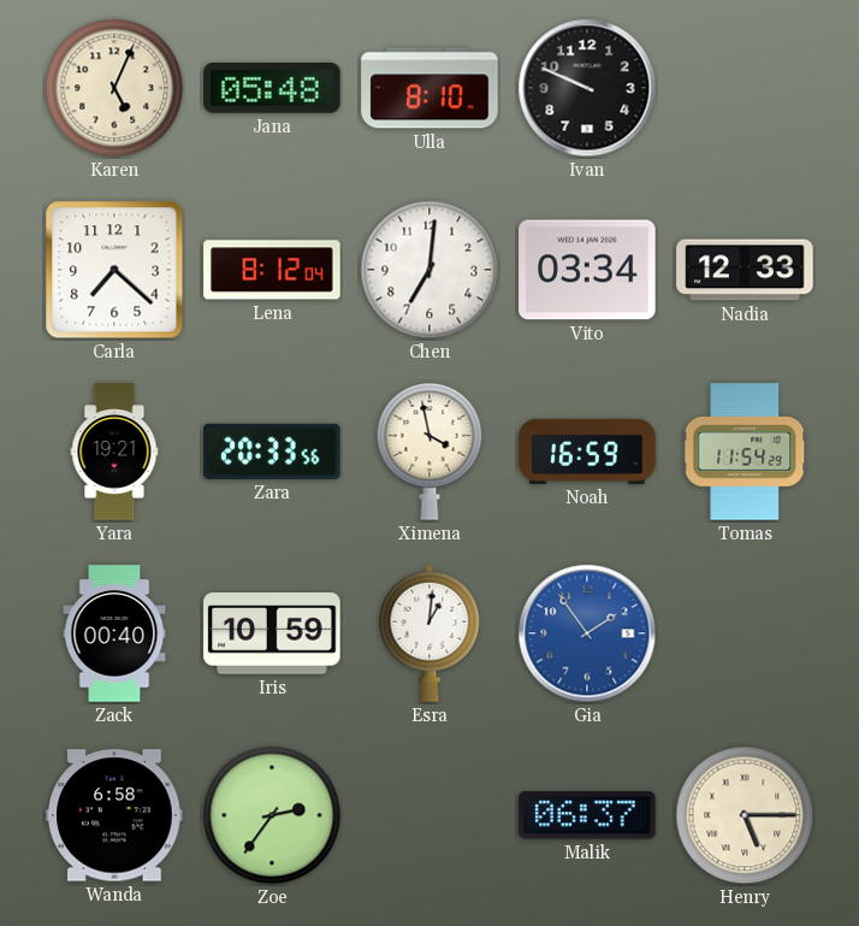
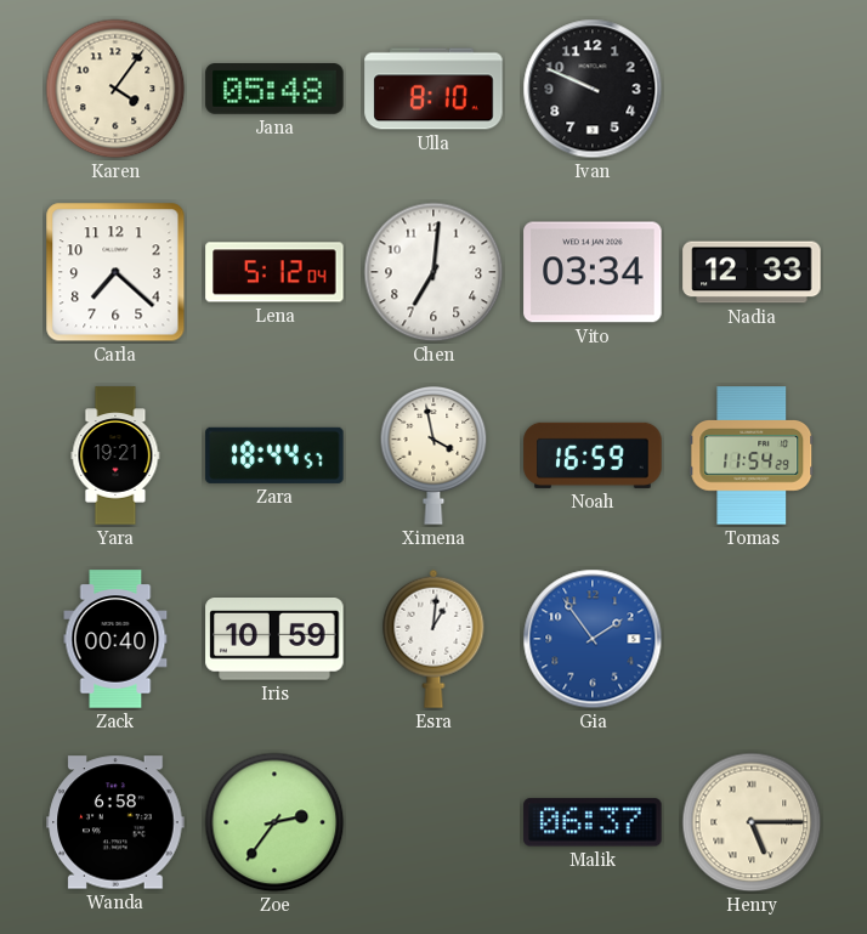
Karen: 5:04 -> 4:06
Lena: 8:12 -> 5:12
Zara: 20:33 -> 18:44
